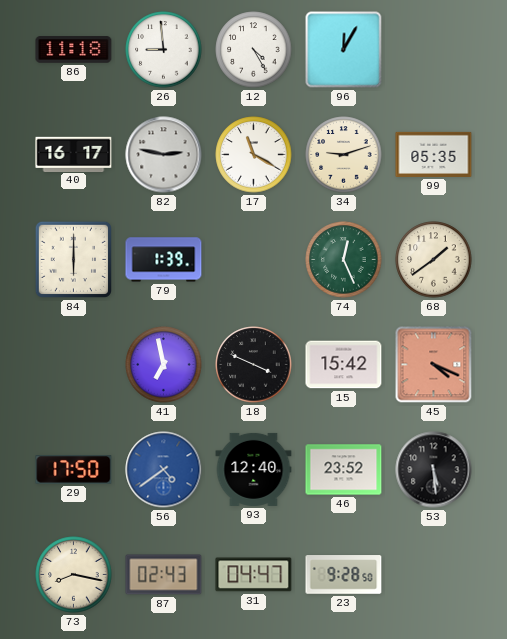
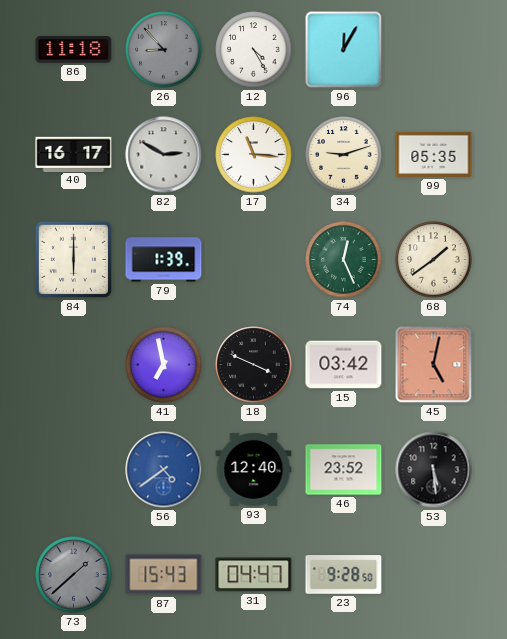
26: 8:59 -> 8:53
26 dial: white -> grey
82: 2:47 -> 2:50
17: 11:20 -> 11:16
15: 15:42 -> 03:42
45: 4:19 -> 5:02
29: 17:50 -> none
73: 8:17 -> 1:38
73 dial: cream -> grey
87: 02:43 -> 15:43
